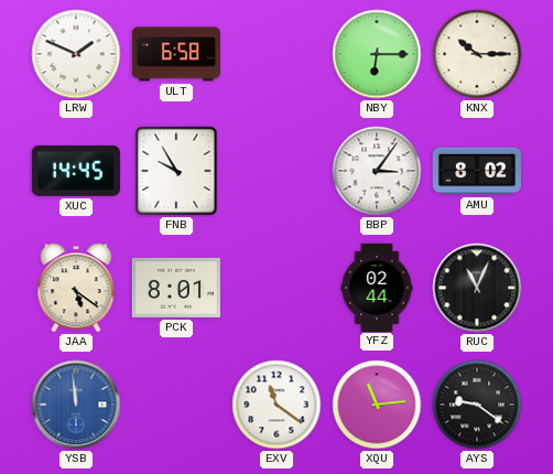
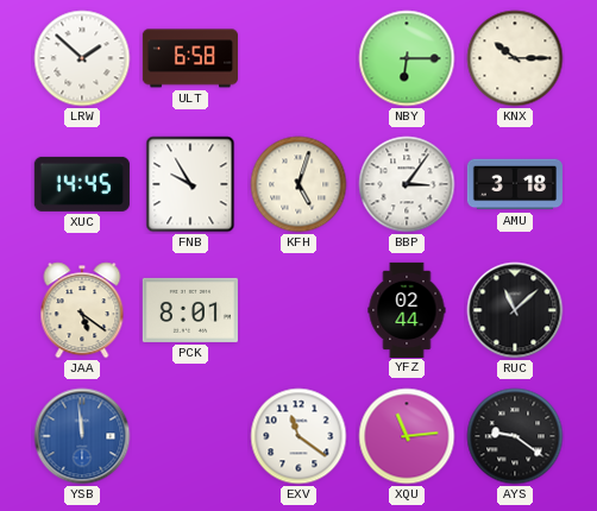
LRW: 1:49 -> 1:52
KFH: none -> 5:03
AMU: 8:02 -> 3:18
RUC: 11:04 -> 11:08
